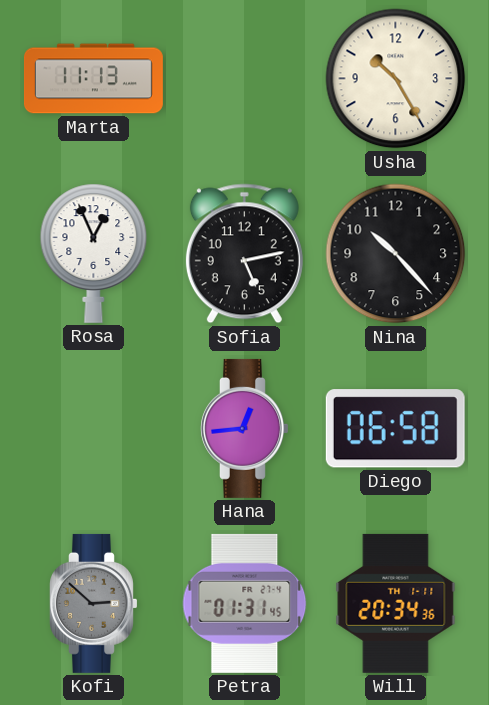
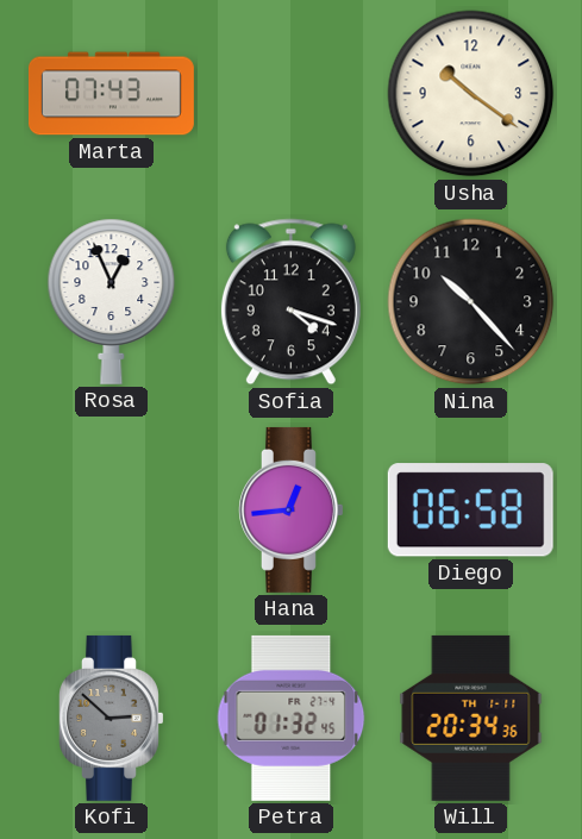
Marta: 11:13 -> 07:43
Usha: 10:25 -> 10:21
Sofia: 5:13 -> 4:18
Petra: 01:31 -> 01:32
